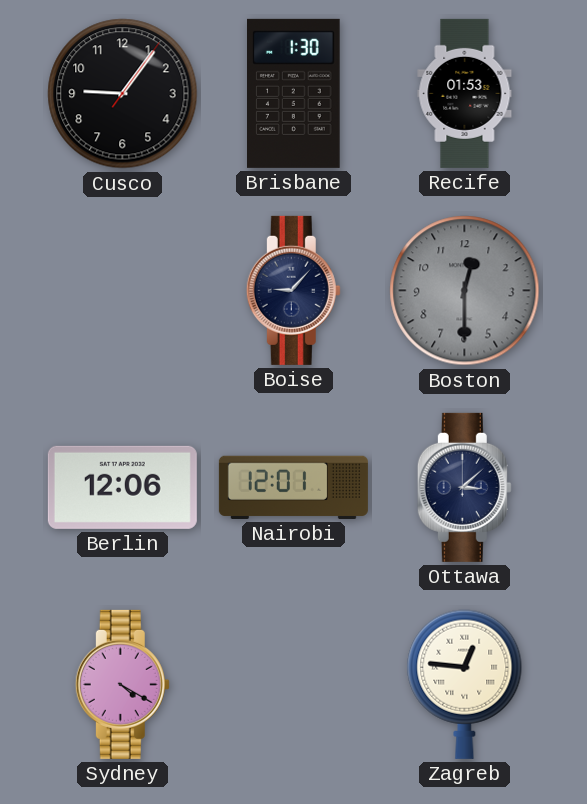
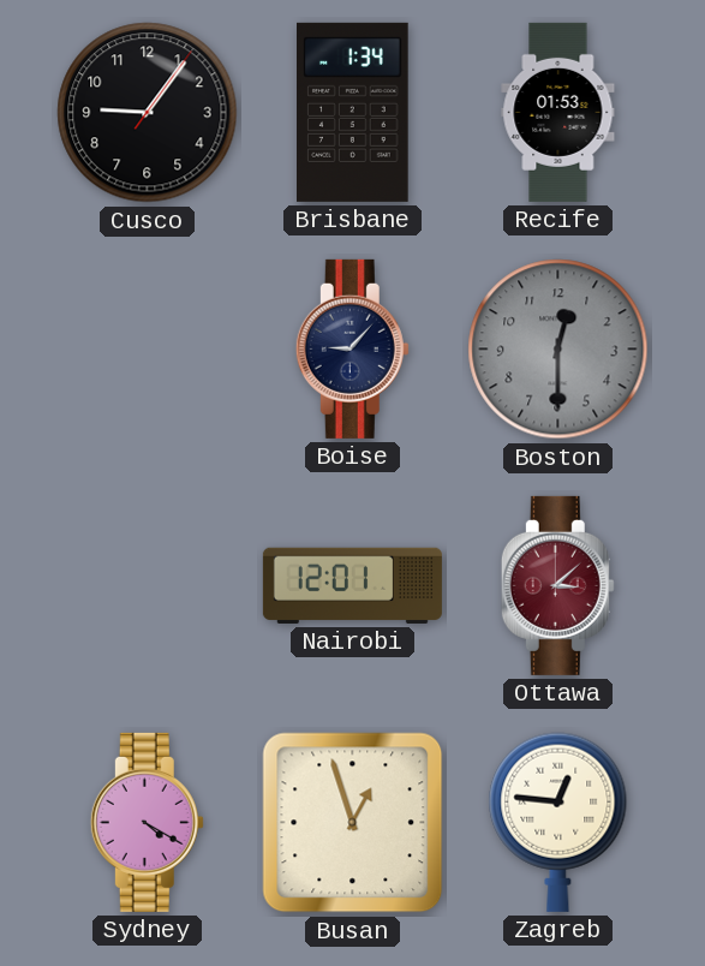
Brisbane: 1:30 -> 1:34
Berlin: 12:06 -> none
Ottawa dial: navy -> burgundy
Busan: none -> 12:57
